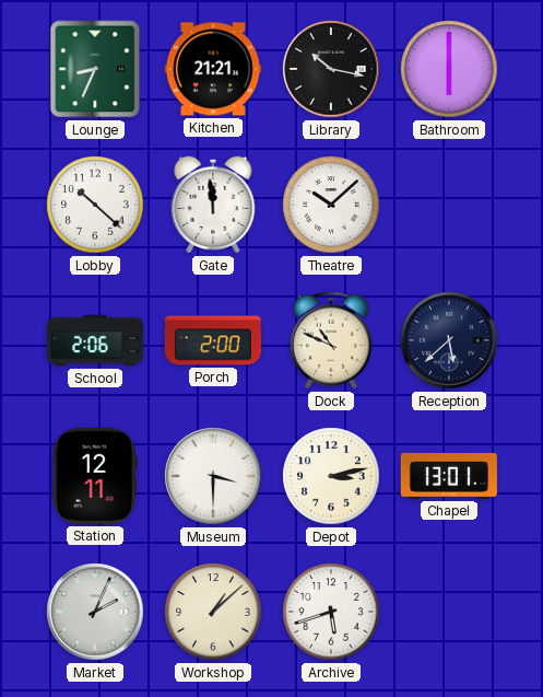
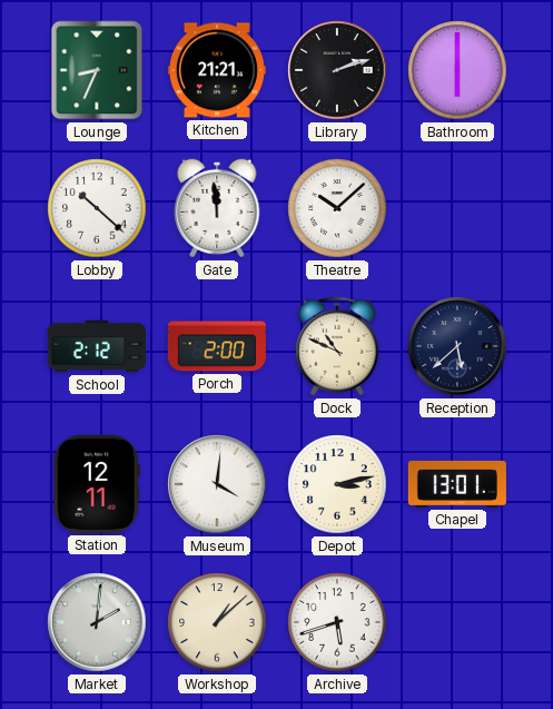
Library: 10:17 -> 2:12
School: 2:06 -> 2:12
Museum: 3:30 -> 4:01
Market: 2:04 -> 2:01
